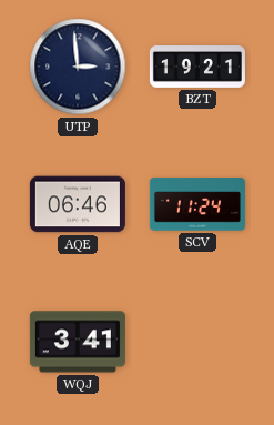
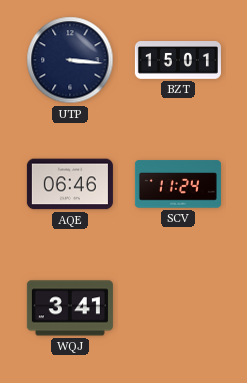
UTP: 2:59 -> 3:16
BZT: 19:21 -> 15:01
